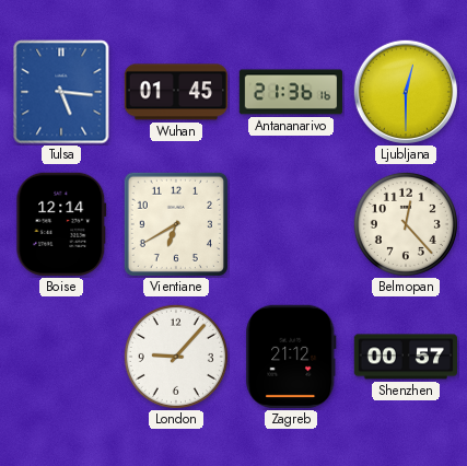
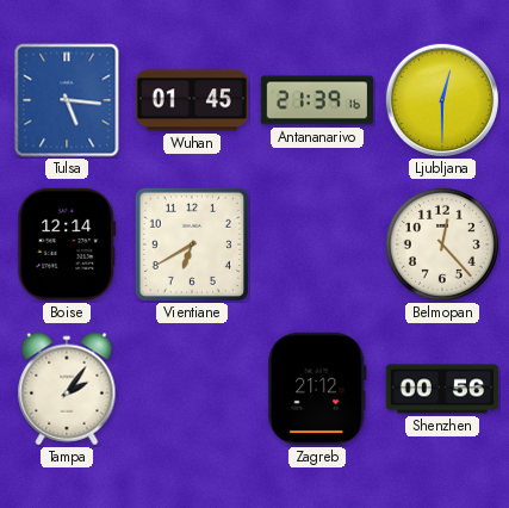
Antananarivo: 21:36 -> 21:39
Tampa: none -> 2:06
London: 9:07 -> none
Shenzhen: 00:57 -> 00:56
